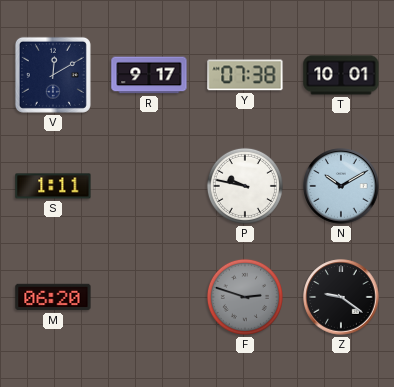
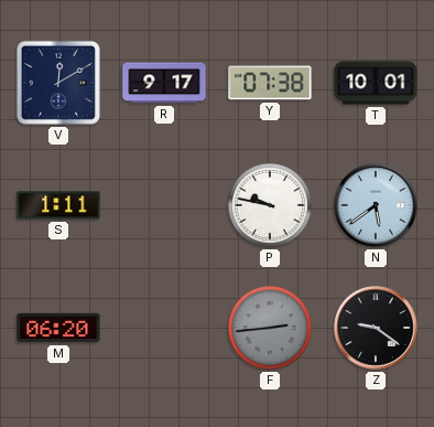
N: 10:10 -> 5:39
F: 2:48 -> 2:44
